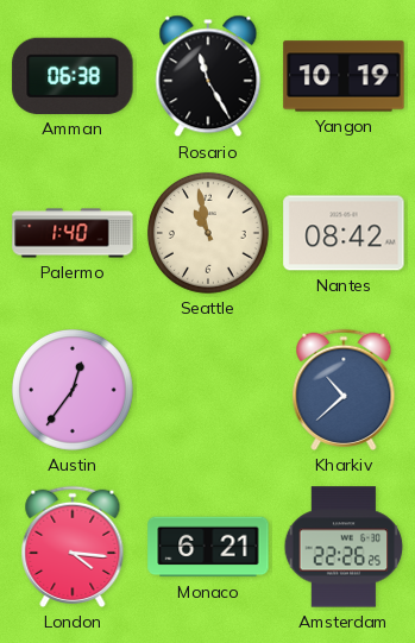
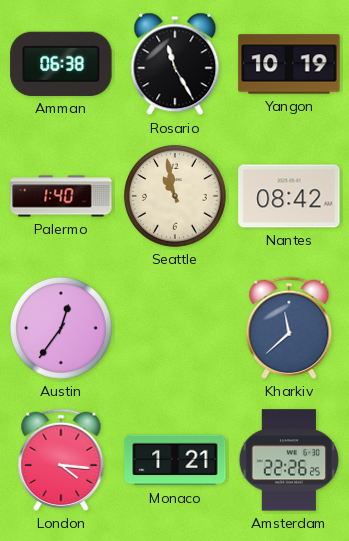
Kharkiv: 10:38 -> 11:38
Monaco: 6:21 -> 1:21
